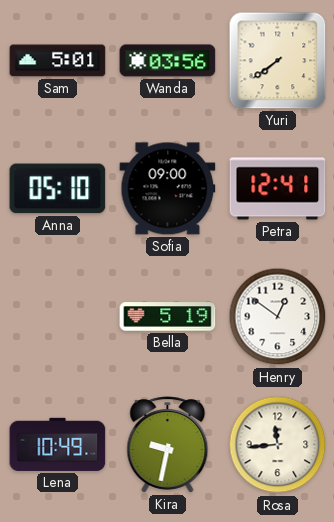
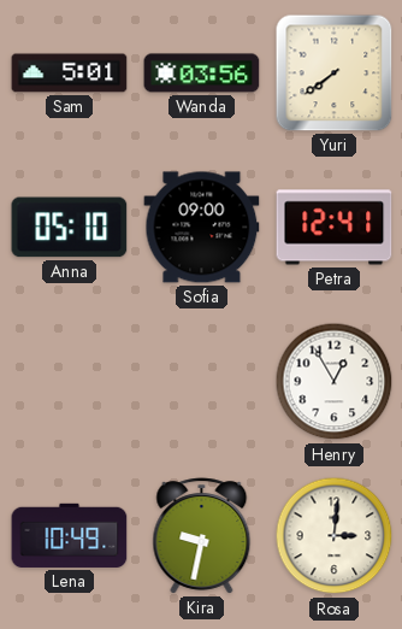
Bella: 5:19 -> none
Henry: 12:51 -> 12:55
Rosa: 11:44 -> 3:01
